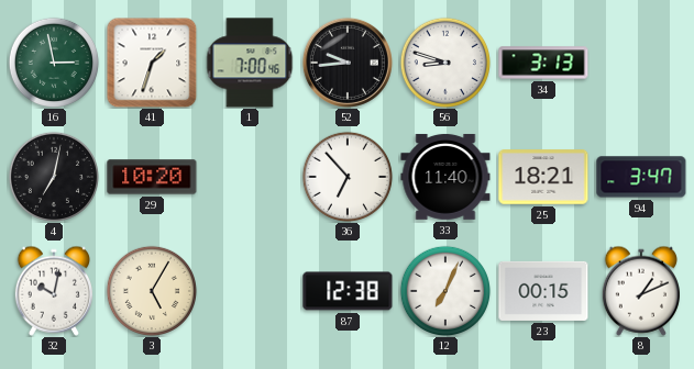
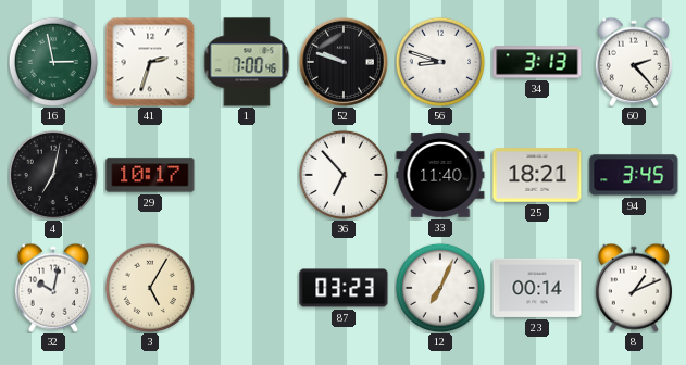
41: 1:33 -> 2:33
52: 9:44 -> 9:48
60: none -> 2:23
29: 10:20 -> 10:17
94: 3:47 -> 3:45
87: 12:38 -> 03:23
23: 00:15 -> 00:14
